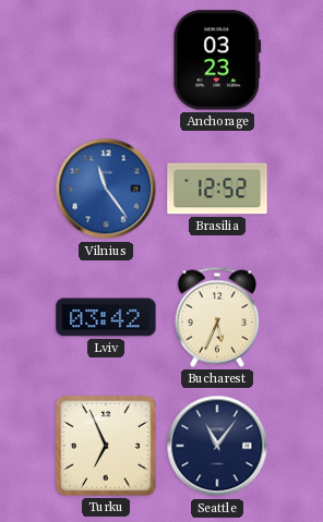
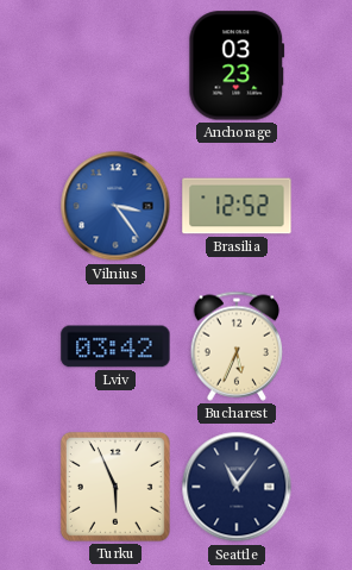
Vilnius: 11:24 -> 3:24
Turku: 6:56 -> 5:56
